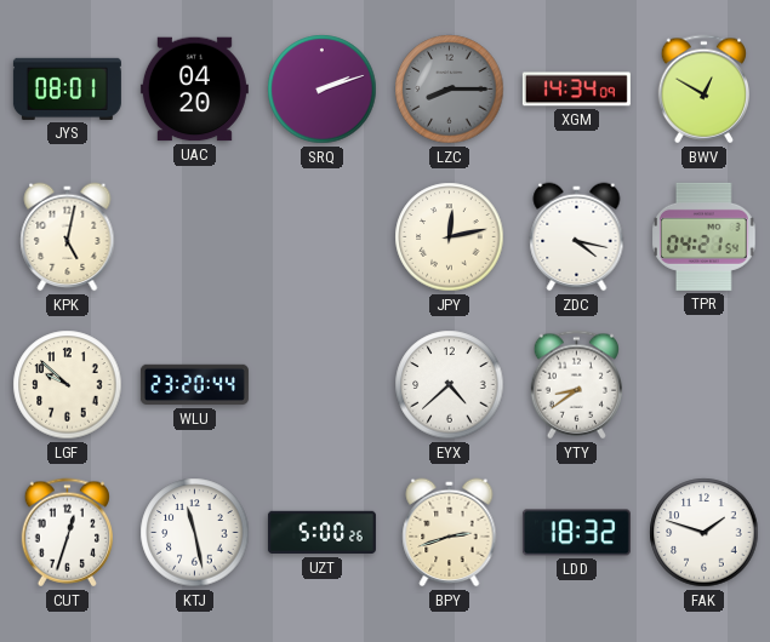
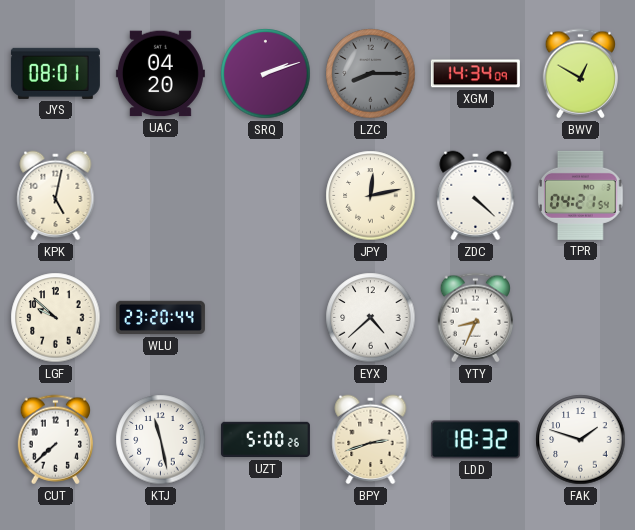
ZDC: 4:17 -> 4:22
YTY: 8:39 -> 8:34
CUT: 12:33 -> 7:38
